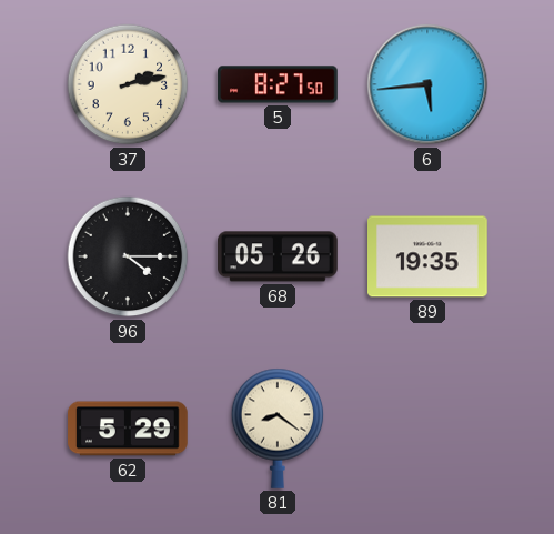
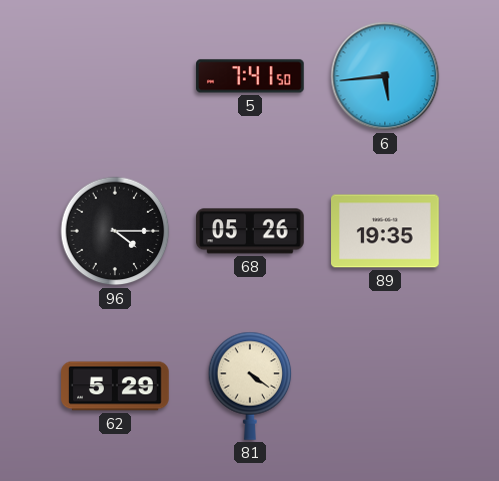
37: 2:13 -> none
5: 8:27 -> 7:41
81: 8:21 -> 4:21
